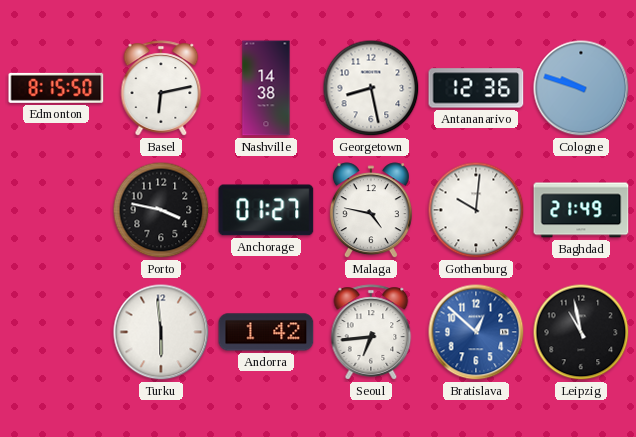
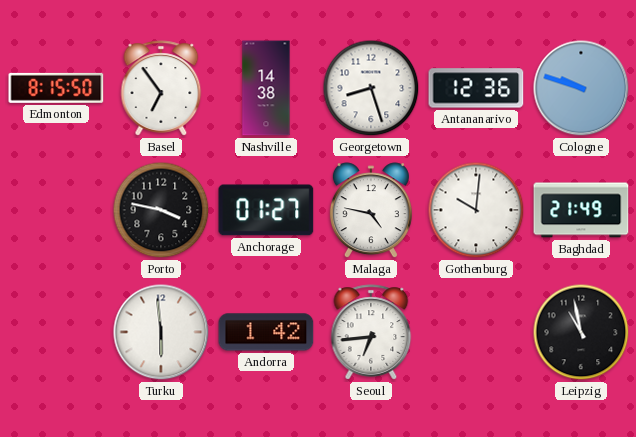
Basel: 6:13 -> 6:54
Georgetown: 8:28 -> 8:27
Bratislava: 12:52 -> none
